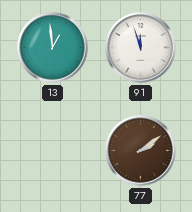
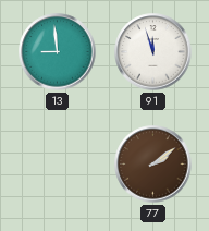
13: 12:59 -> 8:59
